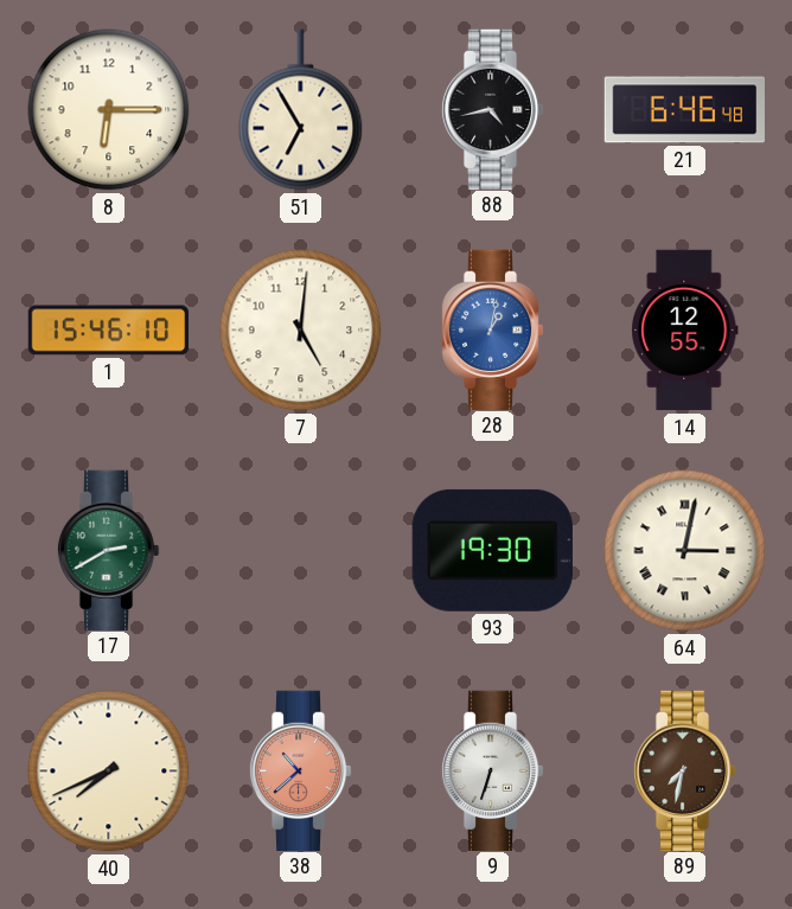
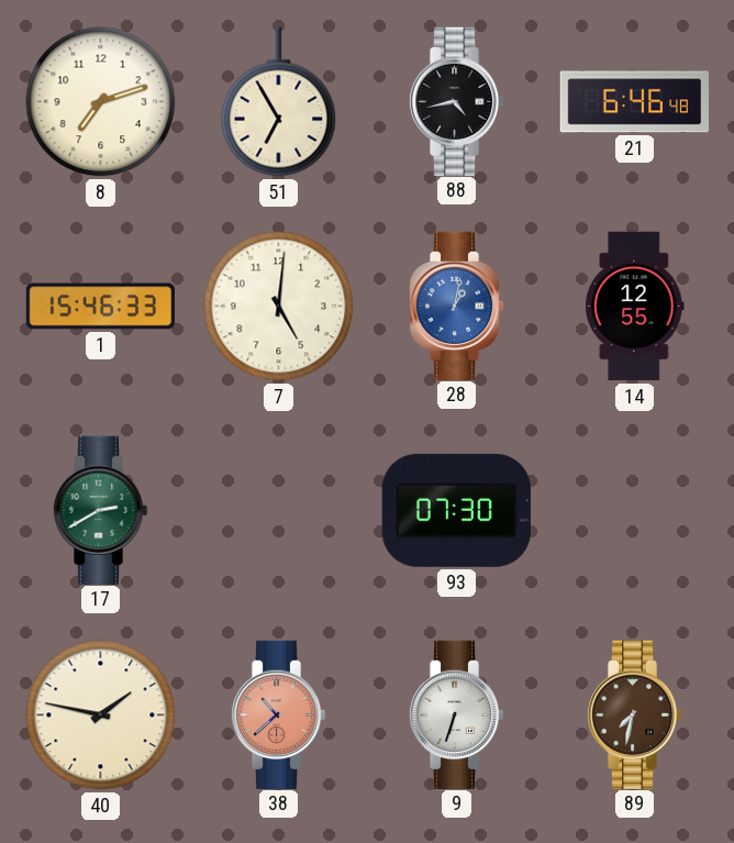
8: 6:15 -> 7:12
1: 15:46:10 -> 15:46:33
93: 19:30 -> 07:30
64: 3:02 -> none
40: 7:41 -> 1:47
